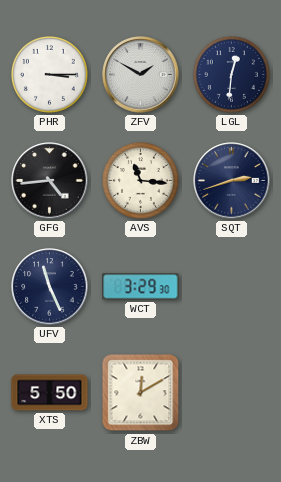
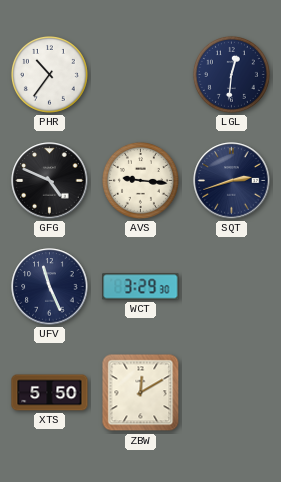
PHR: 3:15 -> 10:36
ZFV: 1:50 -> none
GFG: 4:44 -> 4:49
AVS: 11:16 -> 9:16
